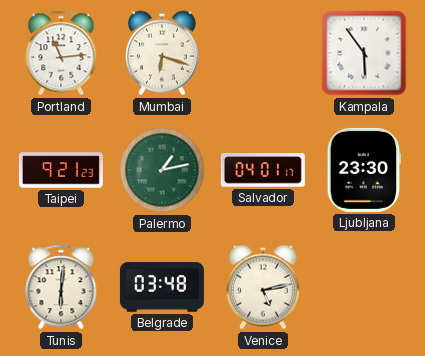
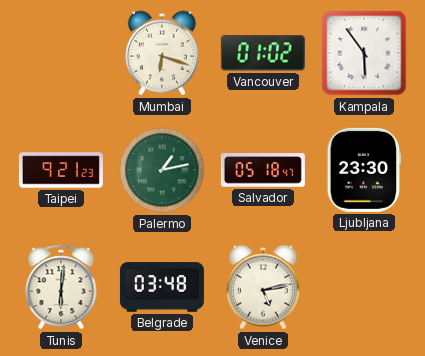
Portland: 11:14 -> none
Vancouver: none -> 01:02
Salvador: 04:01 -> 05:18
